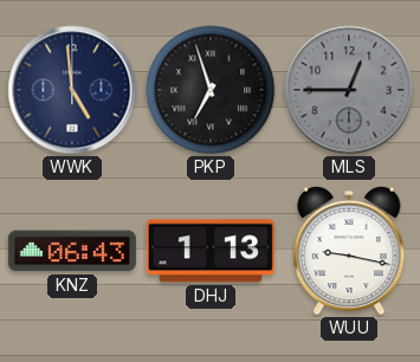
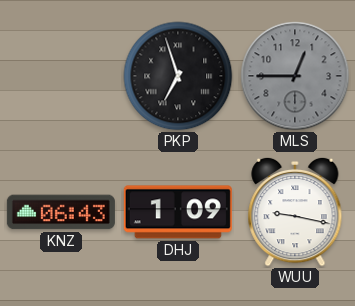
WWK: 4:59 -> none
DHJ: 1:13 -> 1:09
